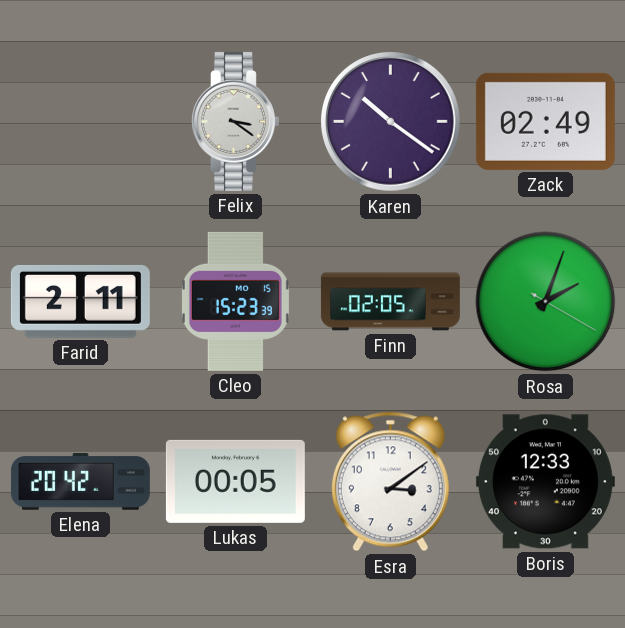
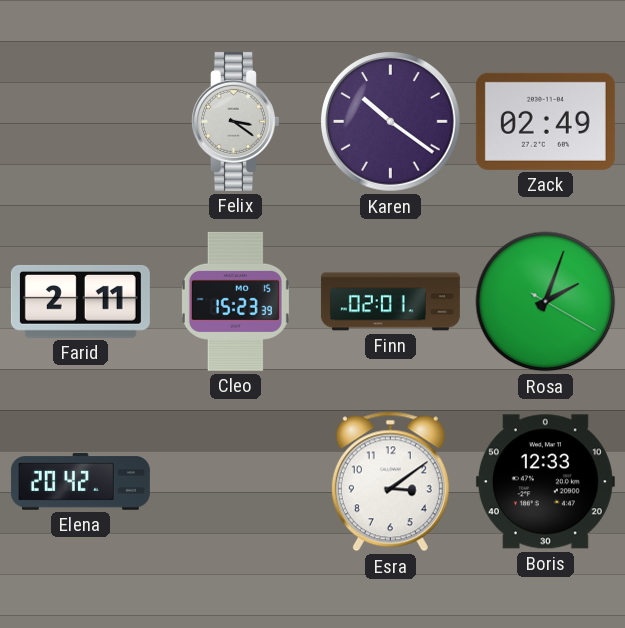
Finn: 02:05 -> 02:01
Lukas: 00:05 -> none
